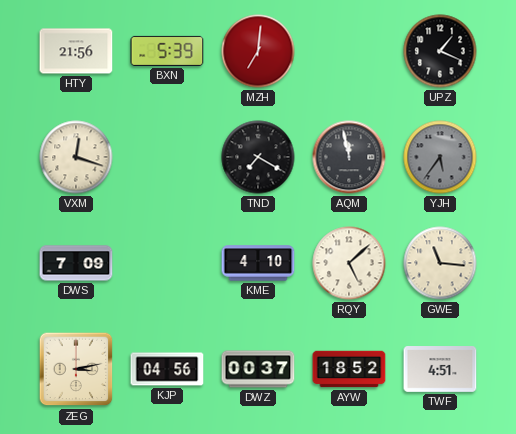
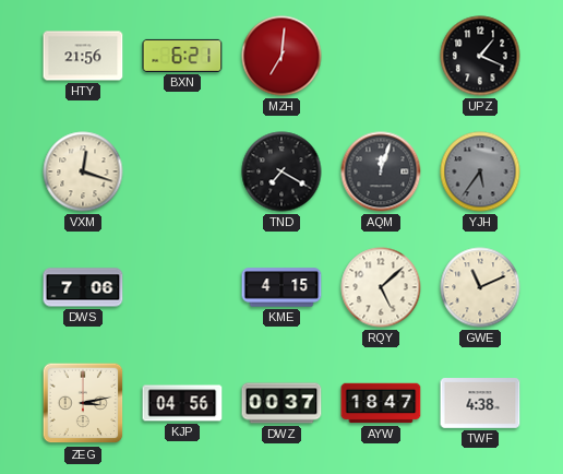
BXN: 5:39 -> 6:21
AQM: 11:58 -> 12:03
DWS: 7:09 -> 7:06
KME: 4:10 -> 4:15
GWE: 11:16 -> 11:11
AYW: 18:52 -> 18:47
TWF: 4:51 -> 4:38
